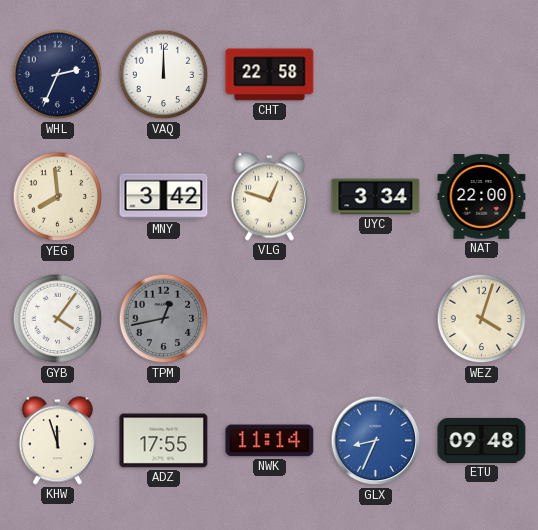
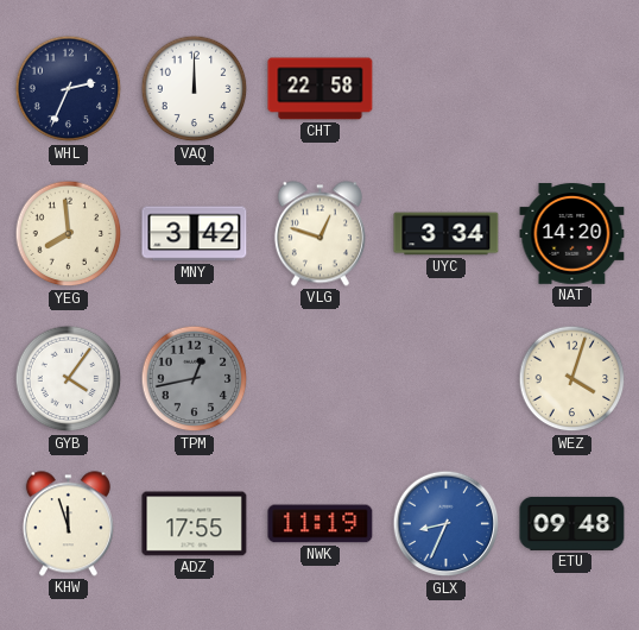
NAT: 22:00 -> 14:20
NWK: 11:14 -> 11:19
